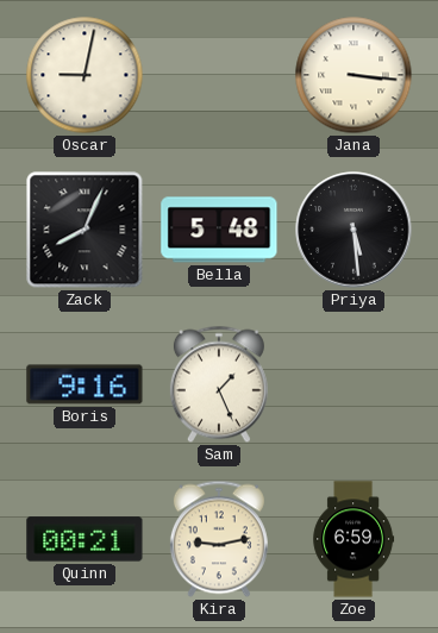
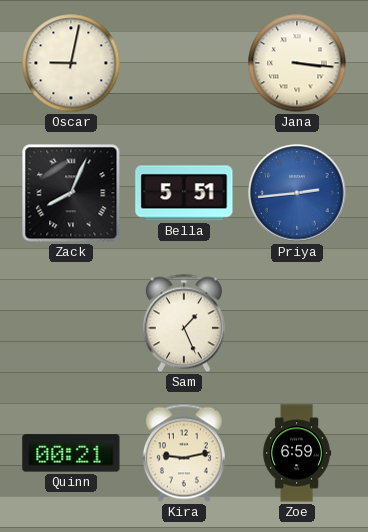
Bella: 5:48 -> 5:51
Priya: 5:29 -> 2:44
Priya dial: black -> blue
Boris: 9:16 -> none
